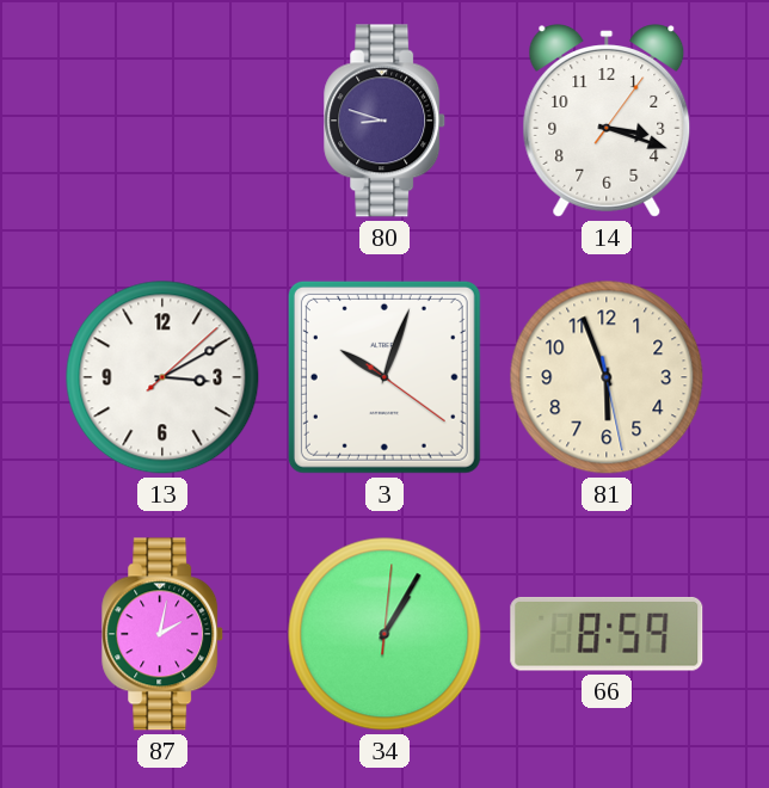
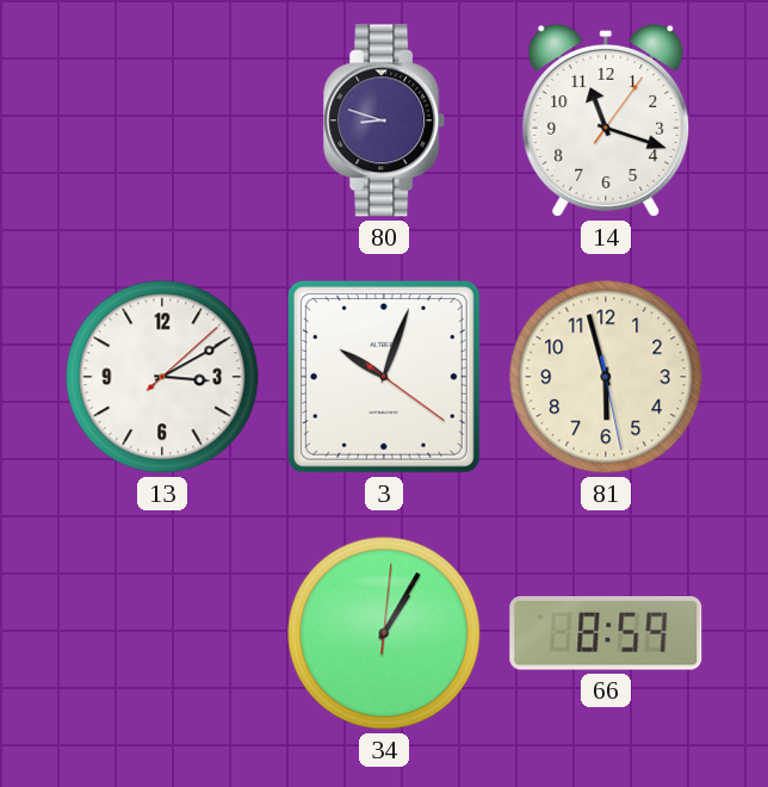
14: 3:18 -> 11:18
81: 5:56 -> 5:57
87: 2:02 -> none
